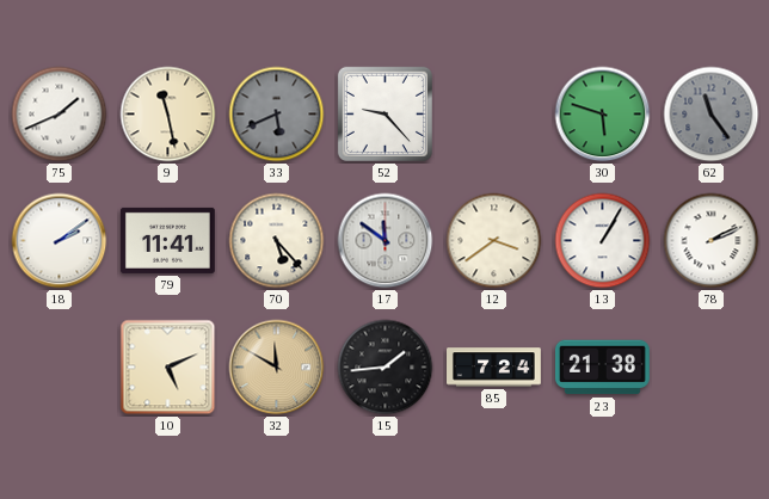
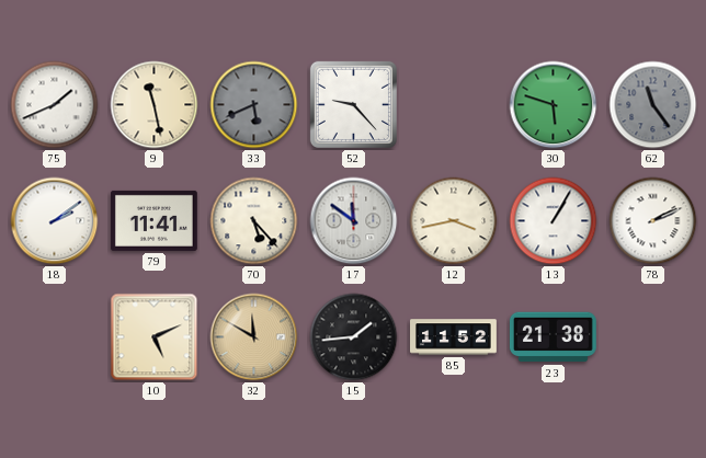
12: 3:39 -> 3:43
85: 7:24 -> 11:52
